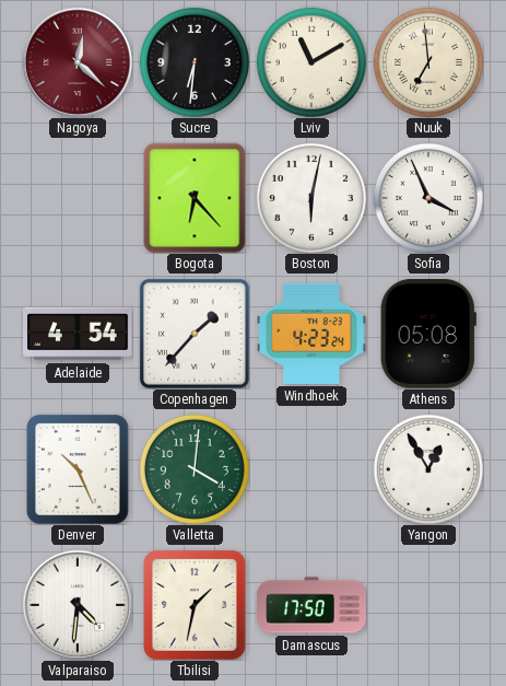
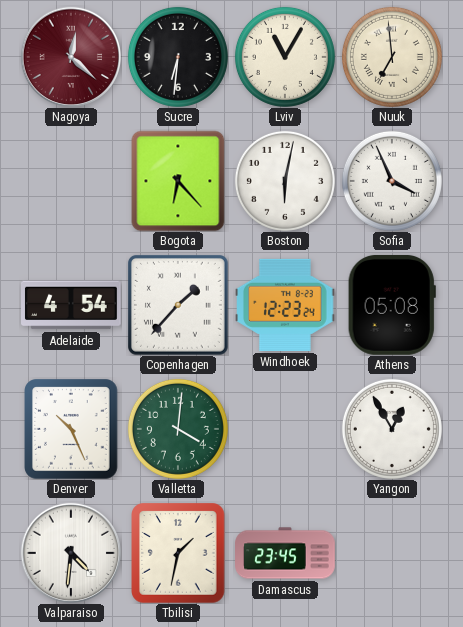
Lviv: 11:10 -> 11:05
Windhoek: 4:23 -> 12:23
Damascus: 17:50 -> 23:45
